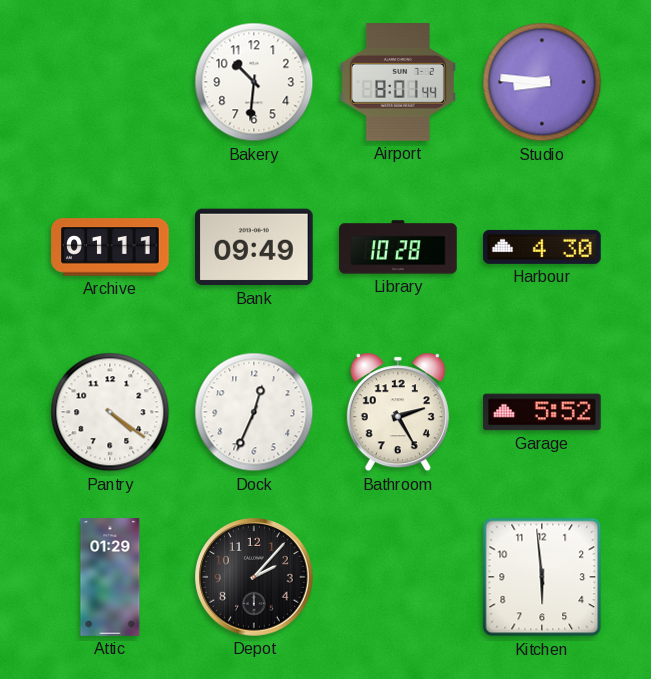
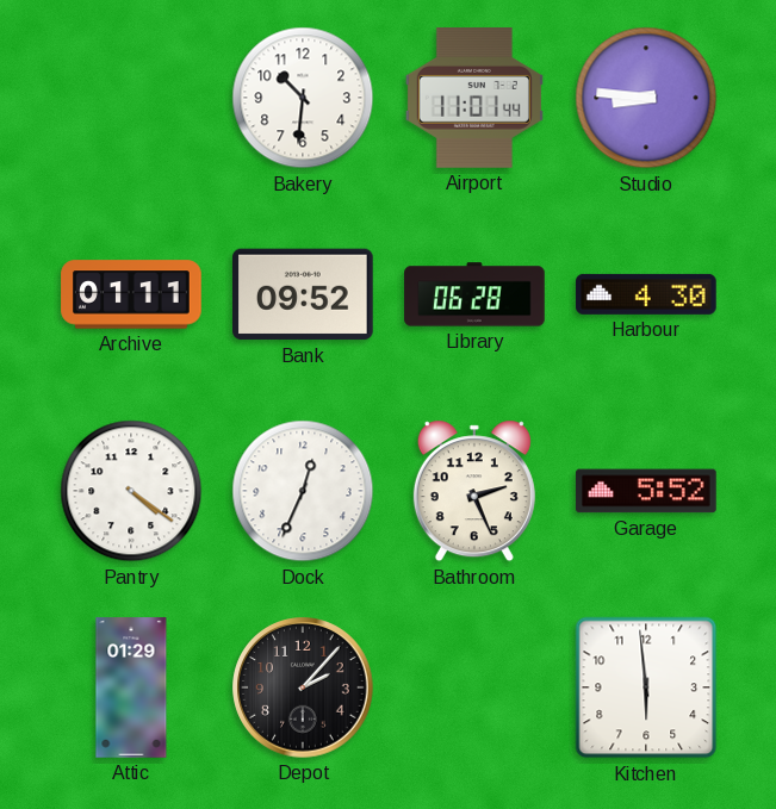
Airport: 8:01 -> 11:01
Bank: 09:49 -> 09:52
Library: 10:28 -> 06:28
Bathroom: 2:25 -> 2:26
